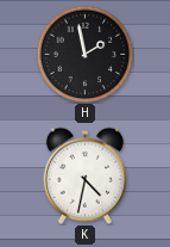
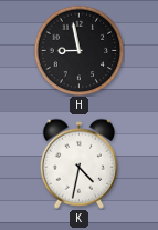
H: 1:58 -> 8:58
